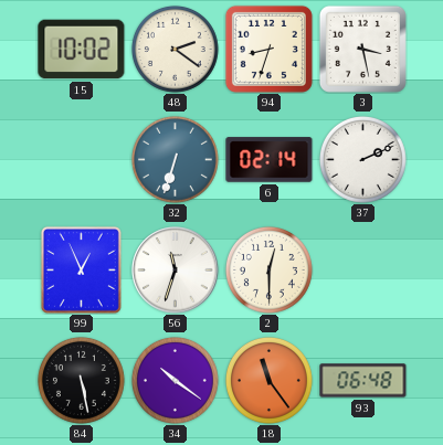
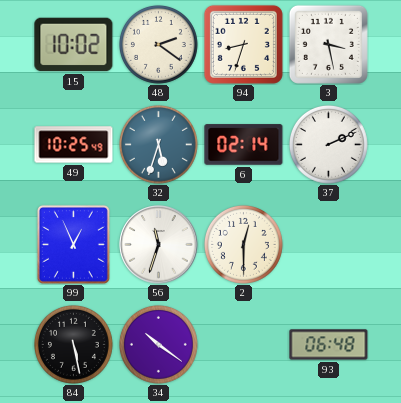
49: none -> 10:25
32: 6:33 -> 5:33
18: 11:24 -> none
